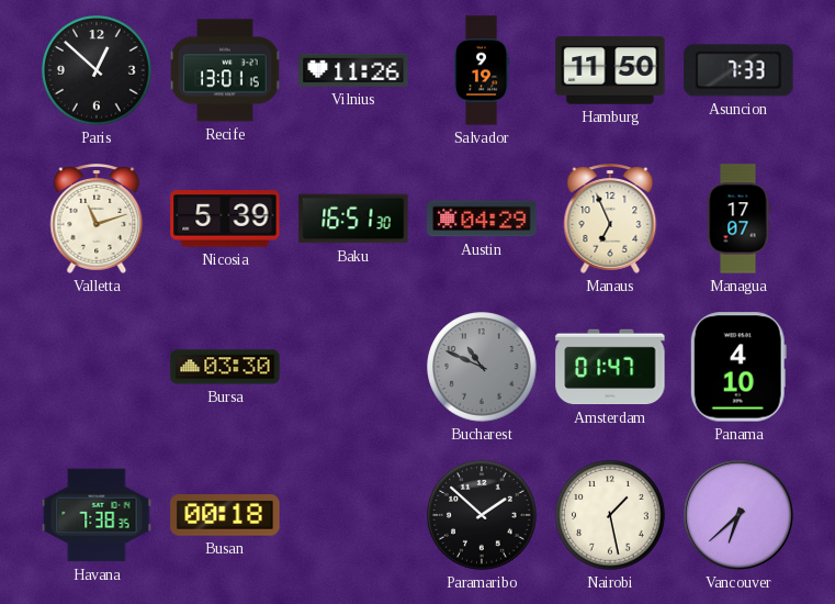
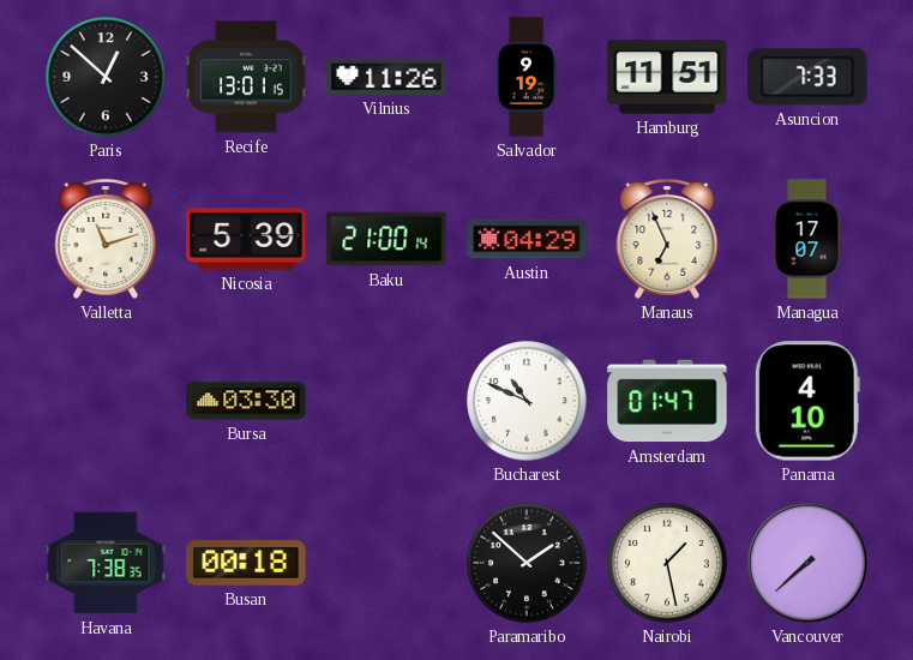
Hamburg: 11:50 -> 11:51
Baku: 16:51 -> 21:00
Bucharest dial: grey -> white
Vancouver: 6:38 -> 7:38
